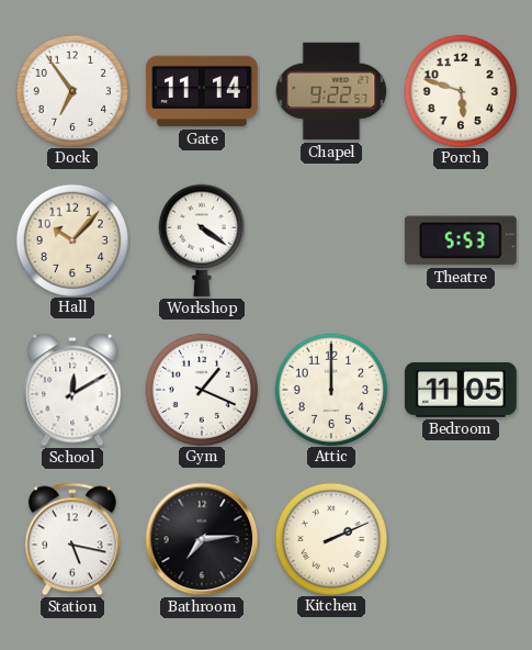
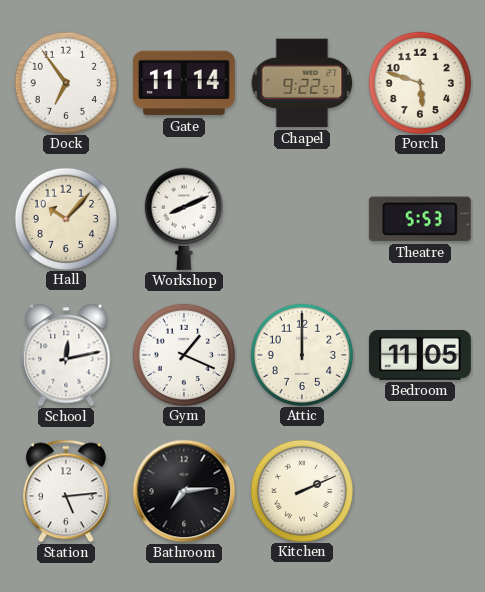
Workshop: 4:21 -> 8:11
School: 12:10 -> 12:13
Station: 5:17 -> 5:14
